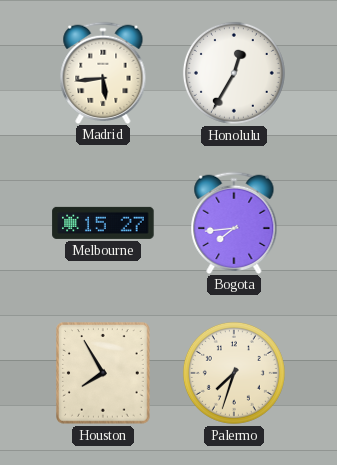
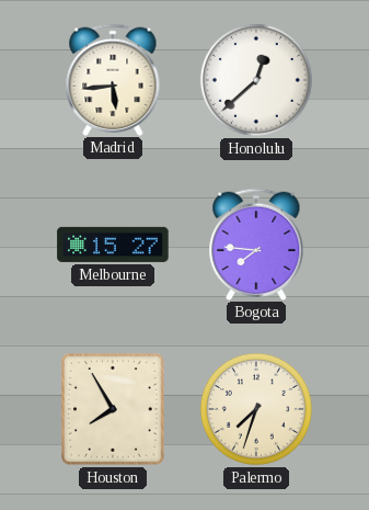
Honolulu: 12:35 -> 12:38
Bogota: 7:44 -> 7:46
